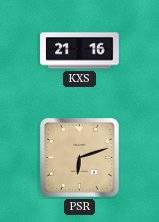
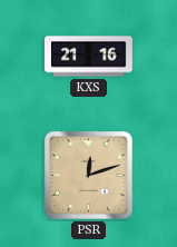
PSR: 6:12 -> 12:12
